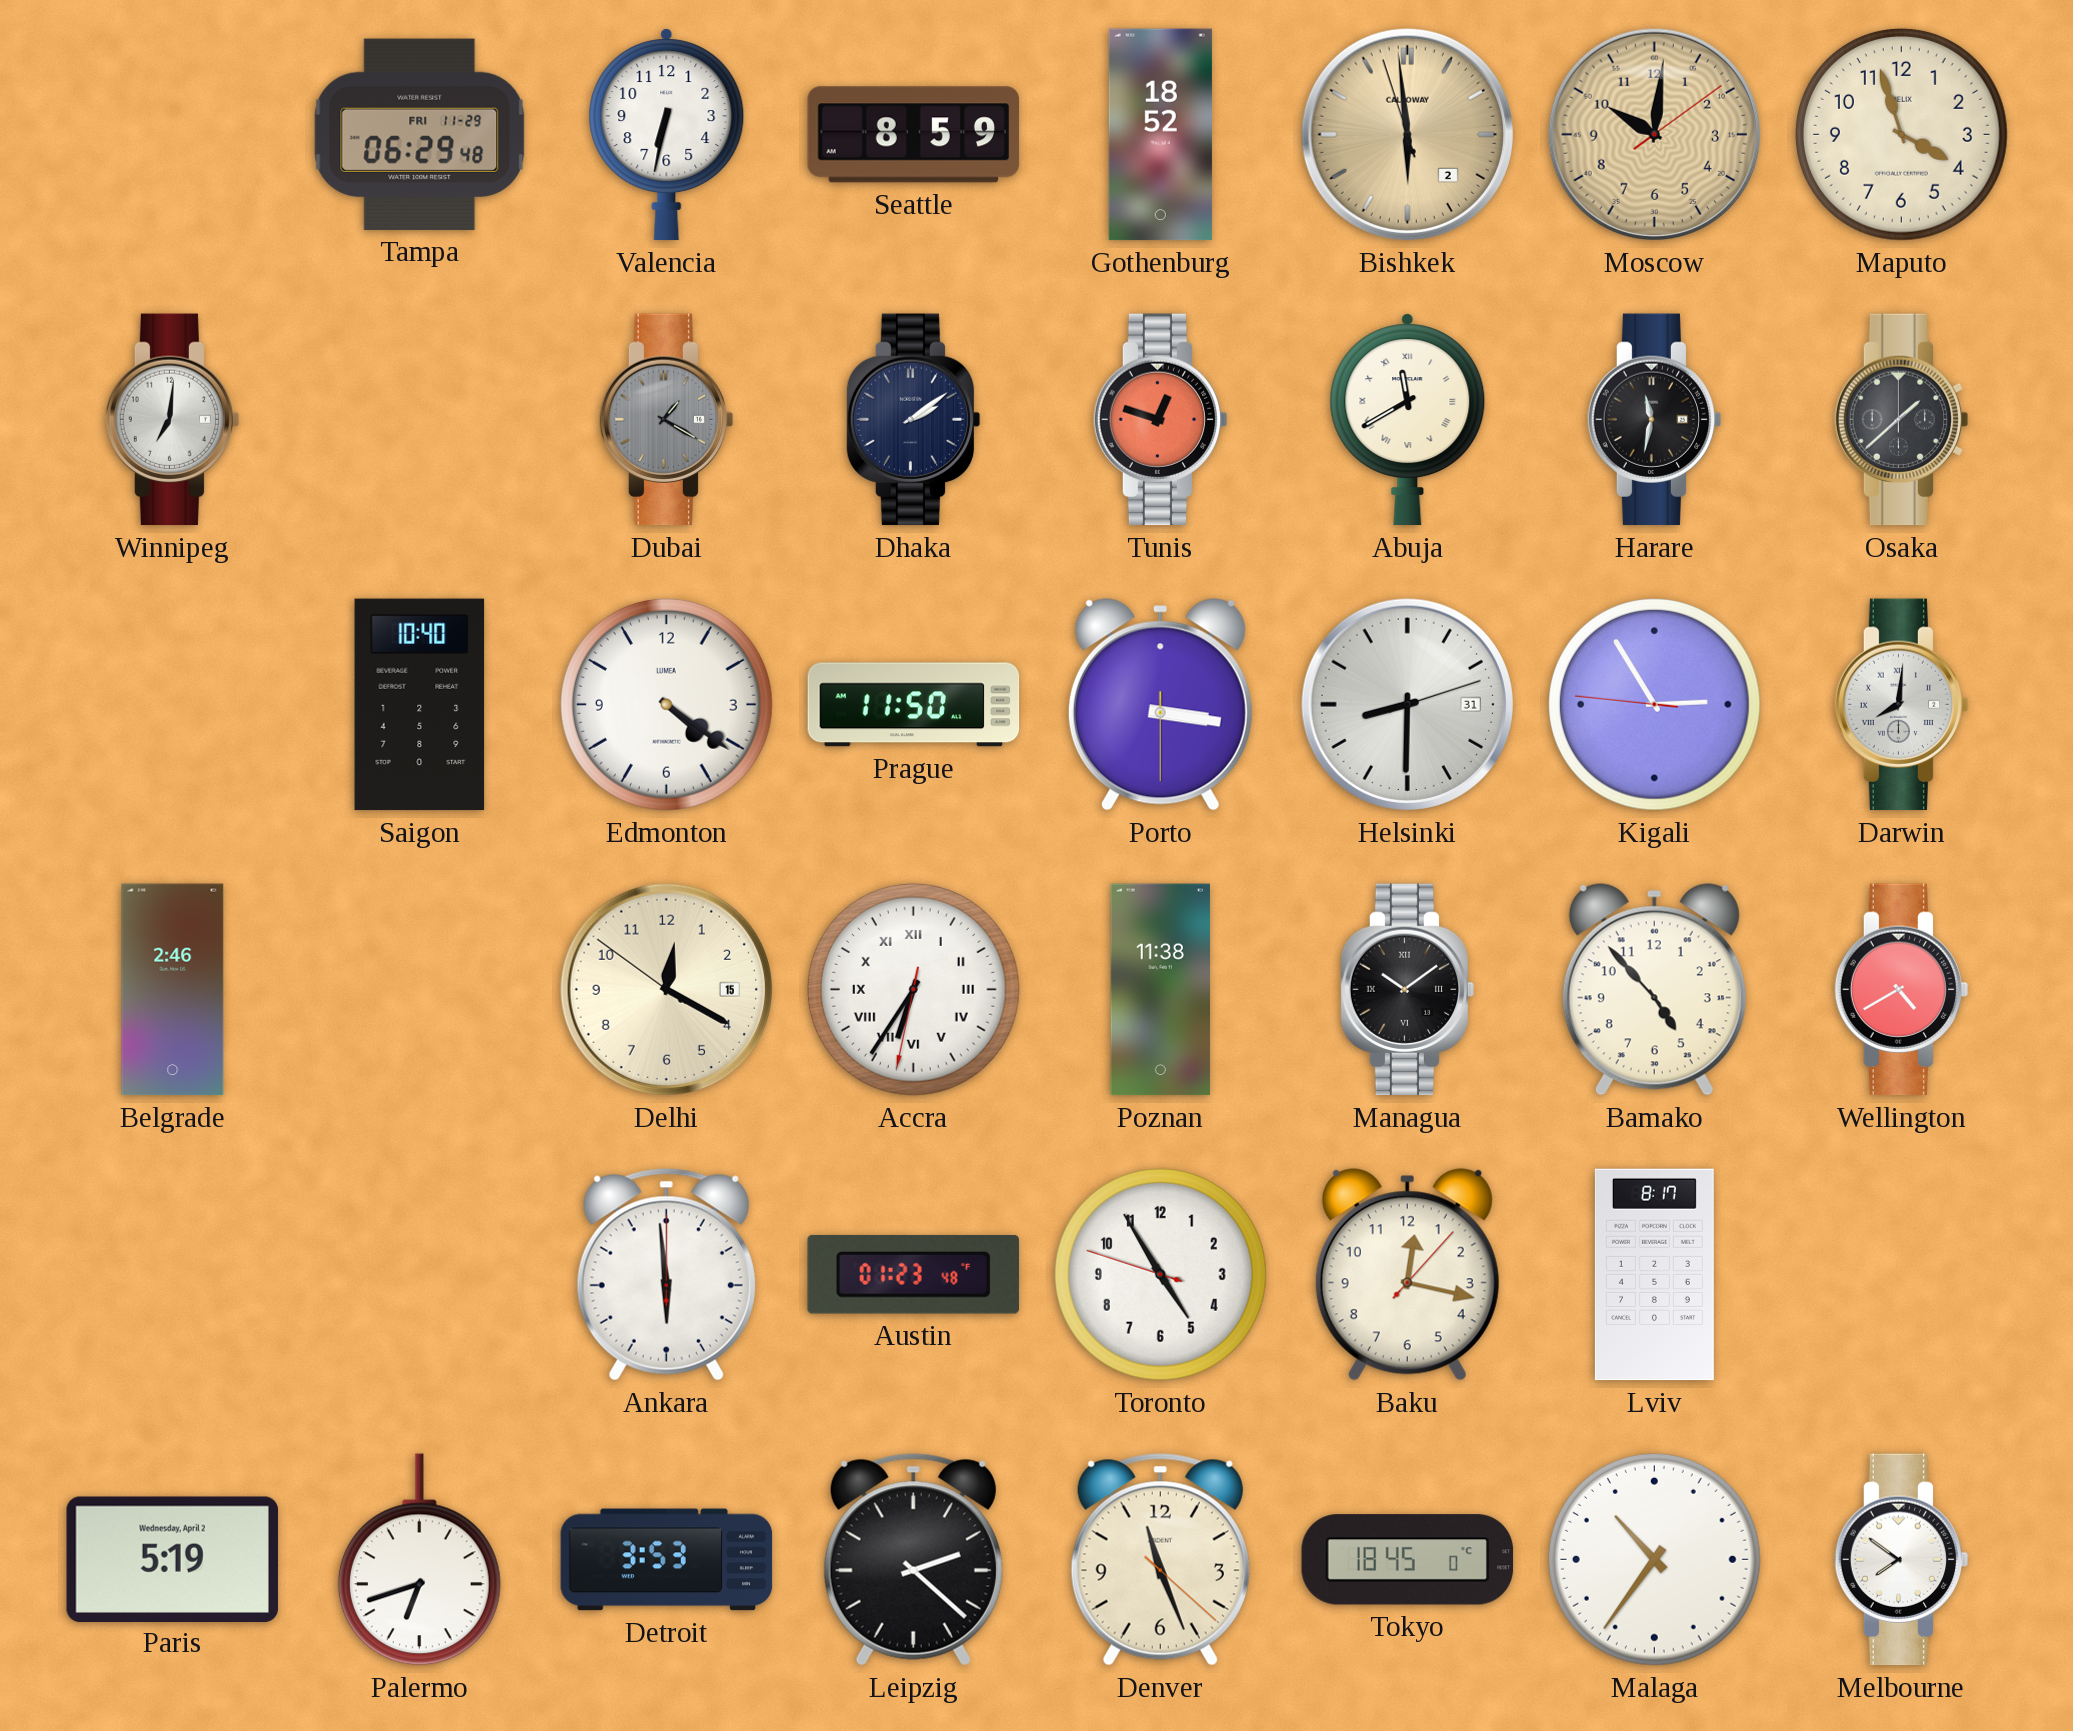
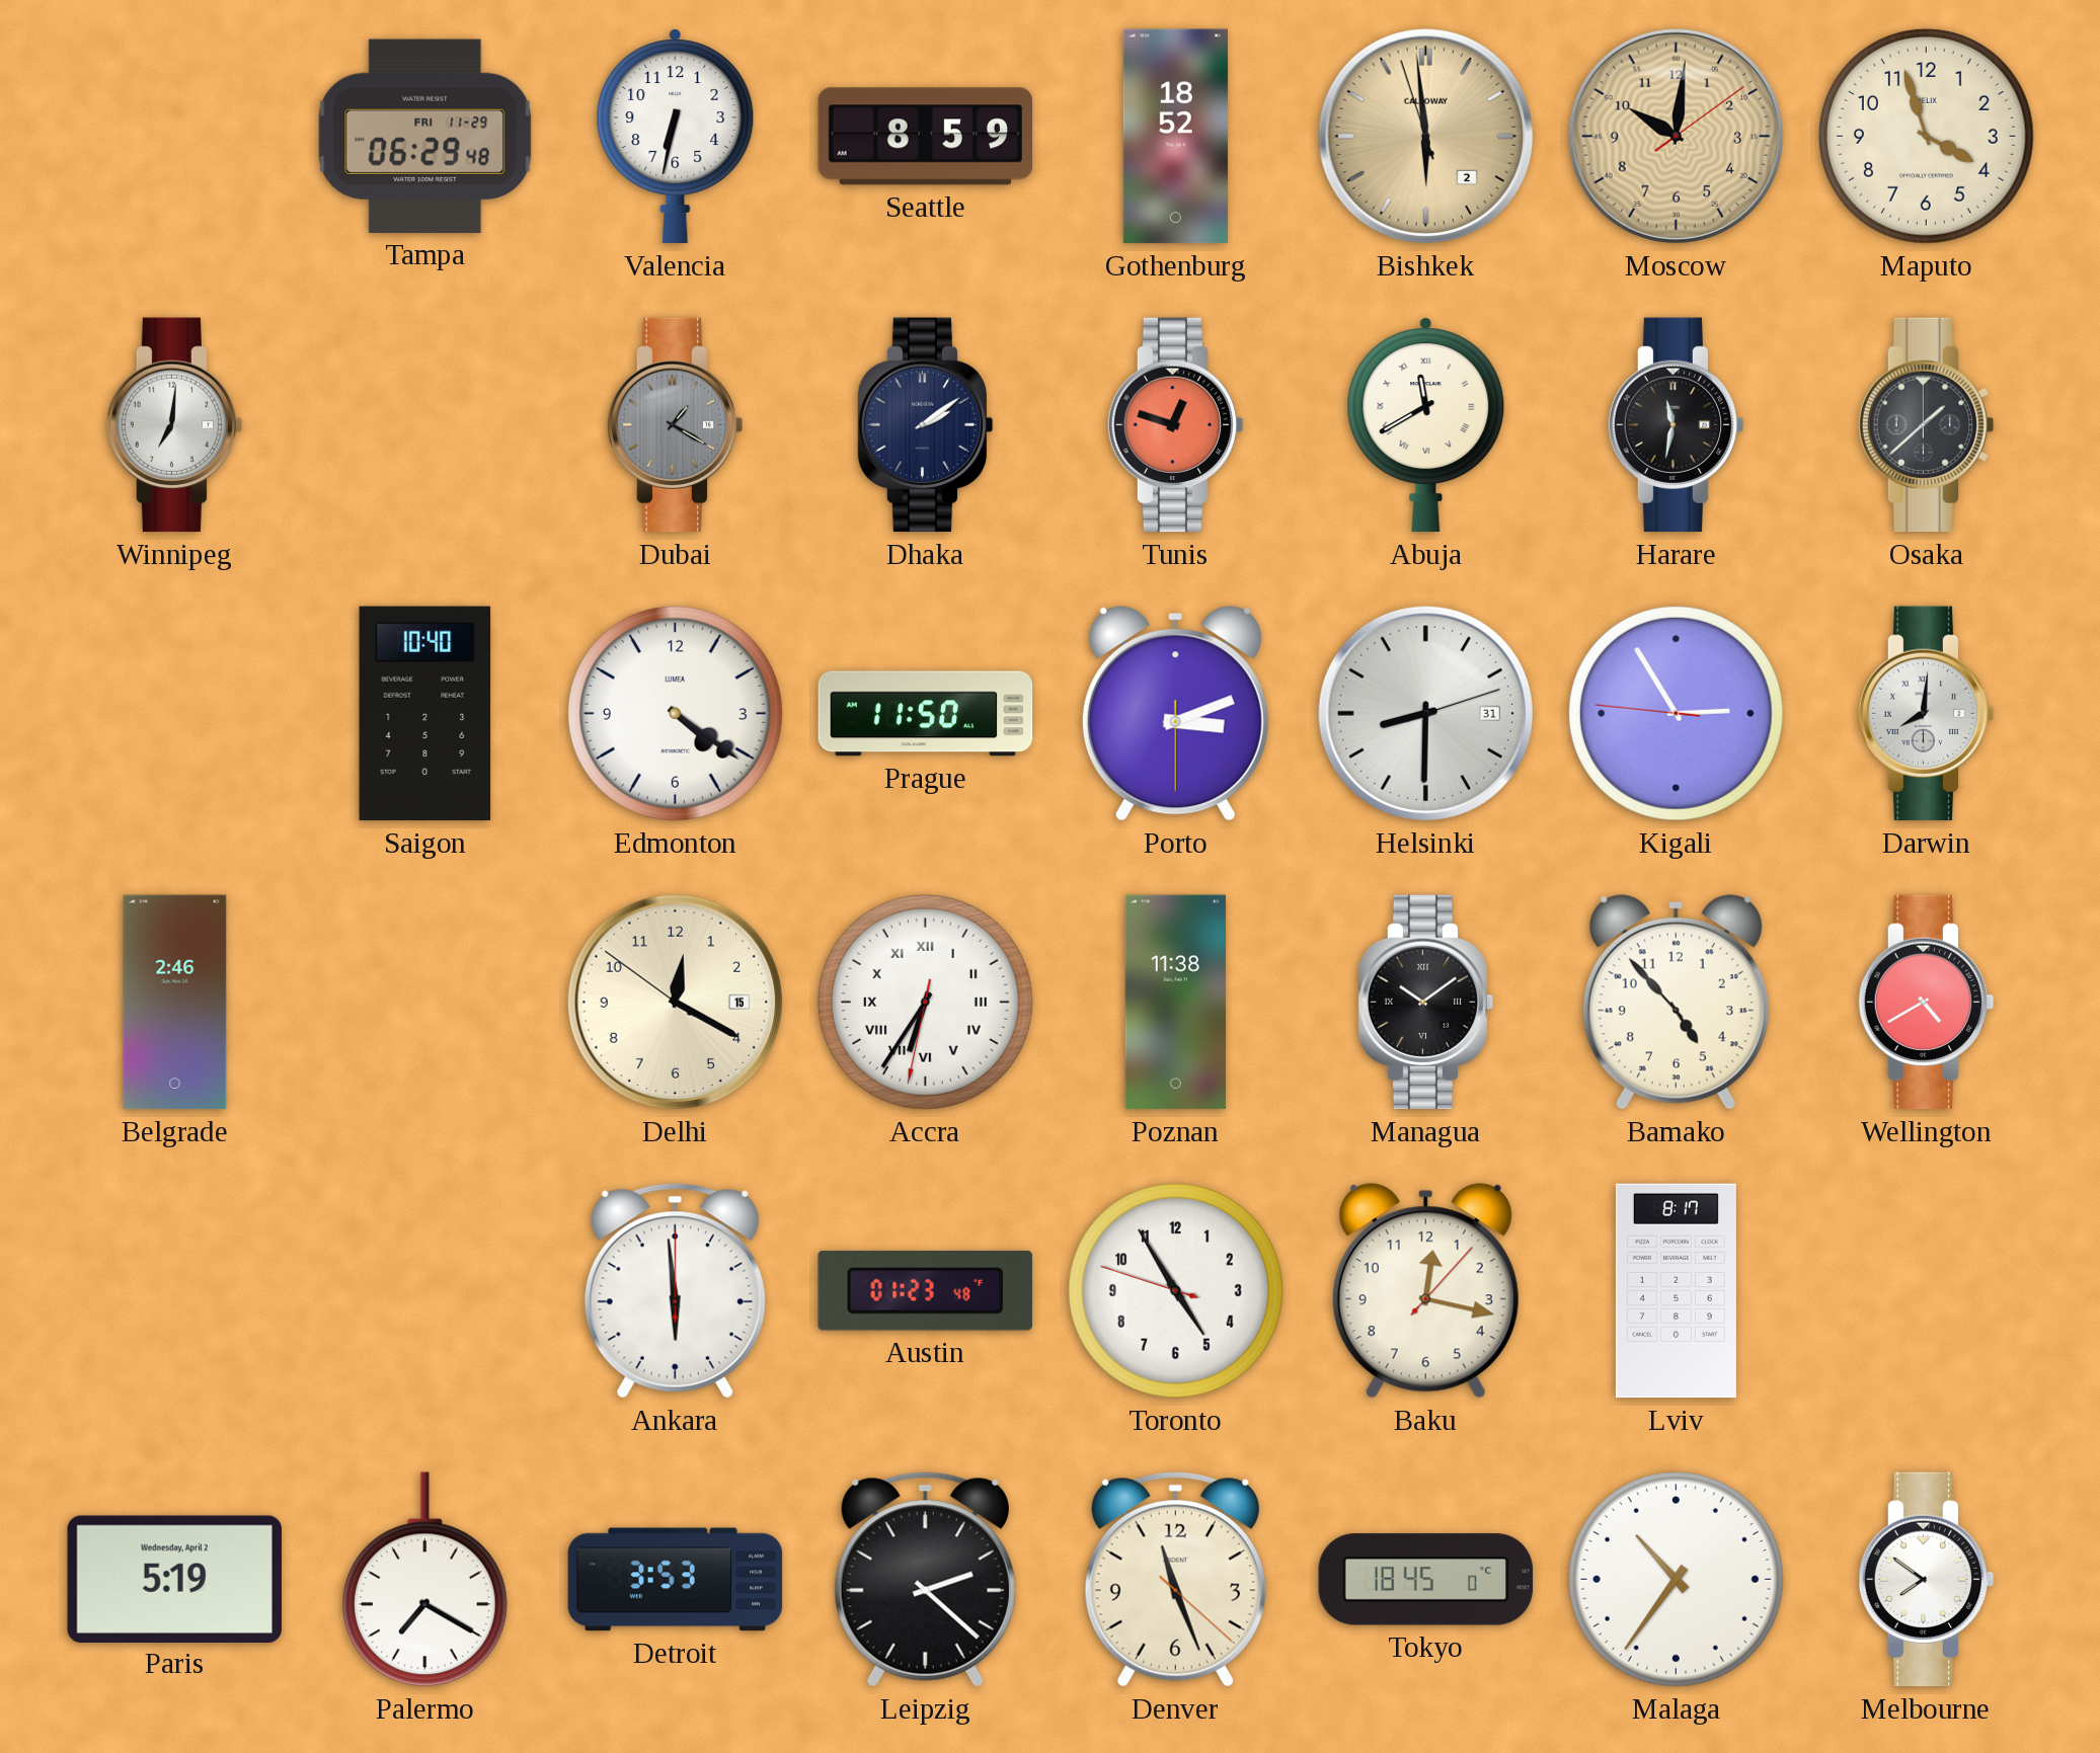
Porto: 3:16 -> 3:11
Palermo: 6:42 -> 7:20
